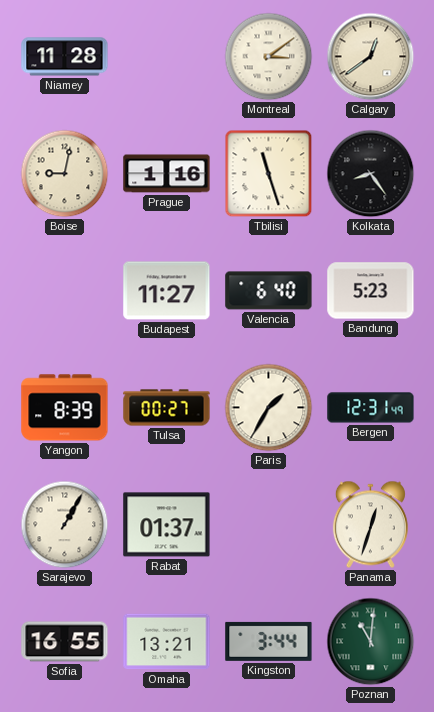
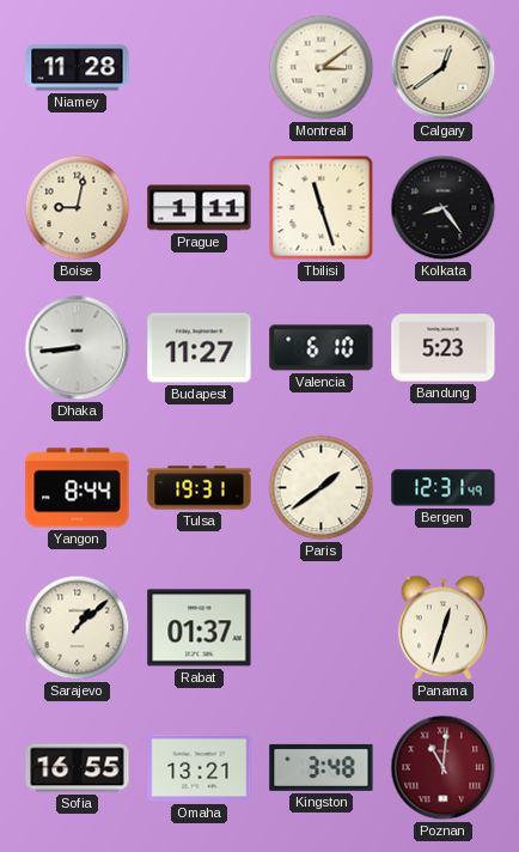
Prague: 1:16 -> 1:11
Dhaka: none -> 8:44
Valencia: 6:40 -> 6:10
Yangon: 8:39 -> 8:44
Tulsa: 00:27 -> 19:31
Paris: 1:35 -> 1:39
Sarajevo: 1:05 -> 1:08
Kingston: 3:44 -> 3:48
Poznan dial: green -> burgundy
